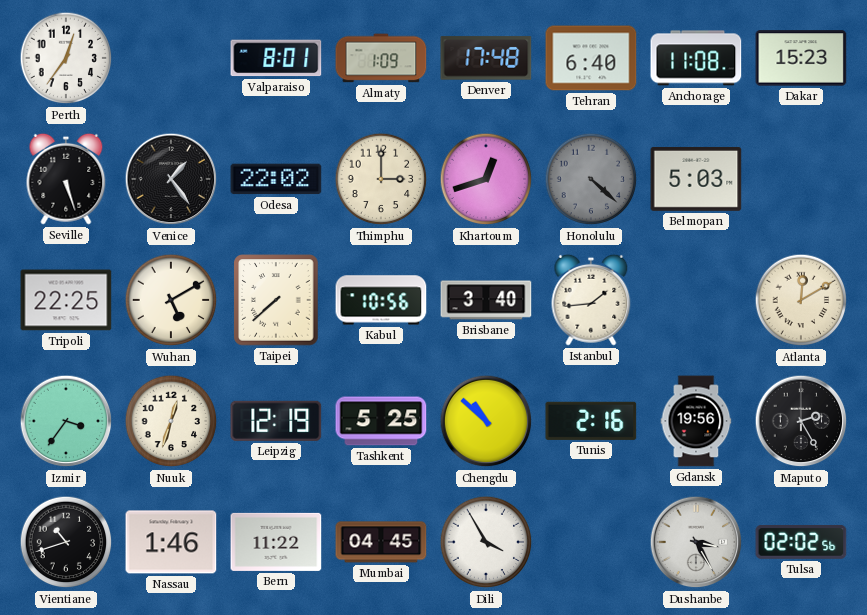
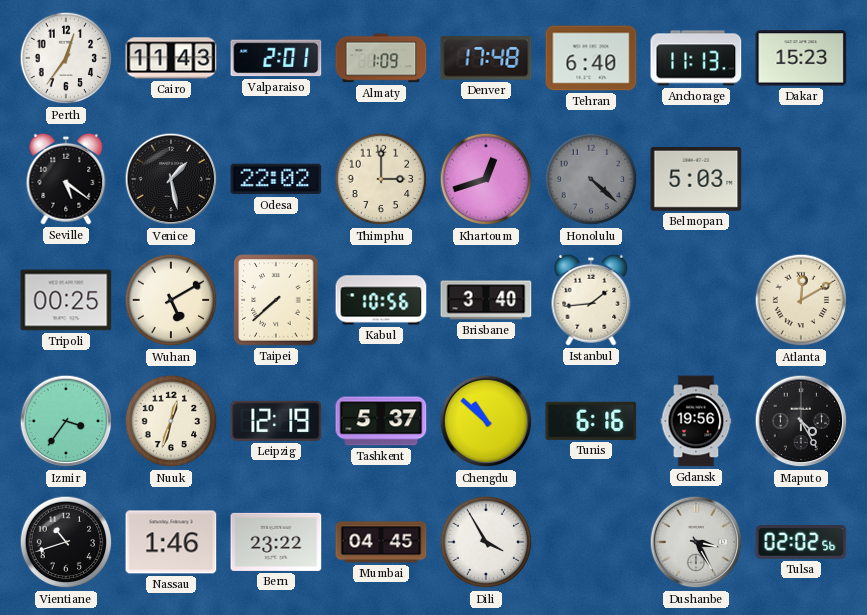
Cairo: none -> 11:43
Valparaiso: 8:01 -> 2:01
Anchorage: 11:08 -> 11:13
Seville: 5:27 -> 5:21
Venice: 1:24 -> 1:28
Tripoli: 22:25 -> 00:25
Tashkent: 5:25 -> 5:37
Tunis: 2:16 -> 6:16
Maputo: 2:25 -> 4:25
Bern: 11:22 -> 23:22
